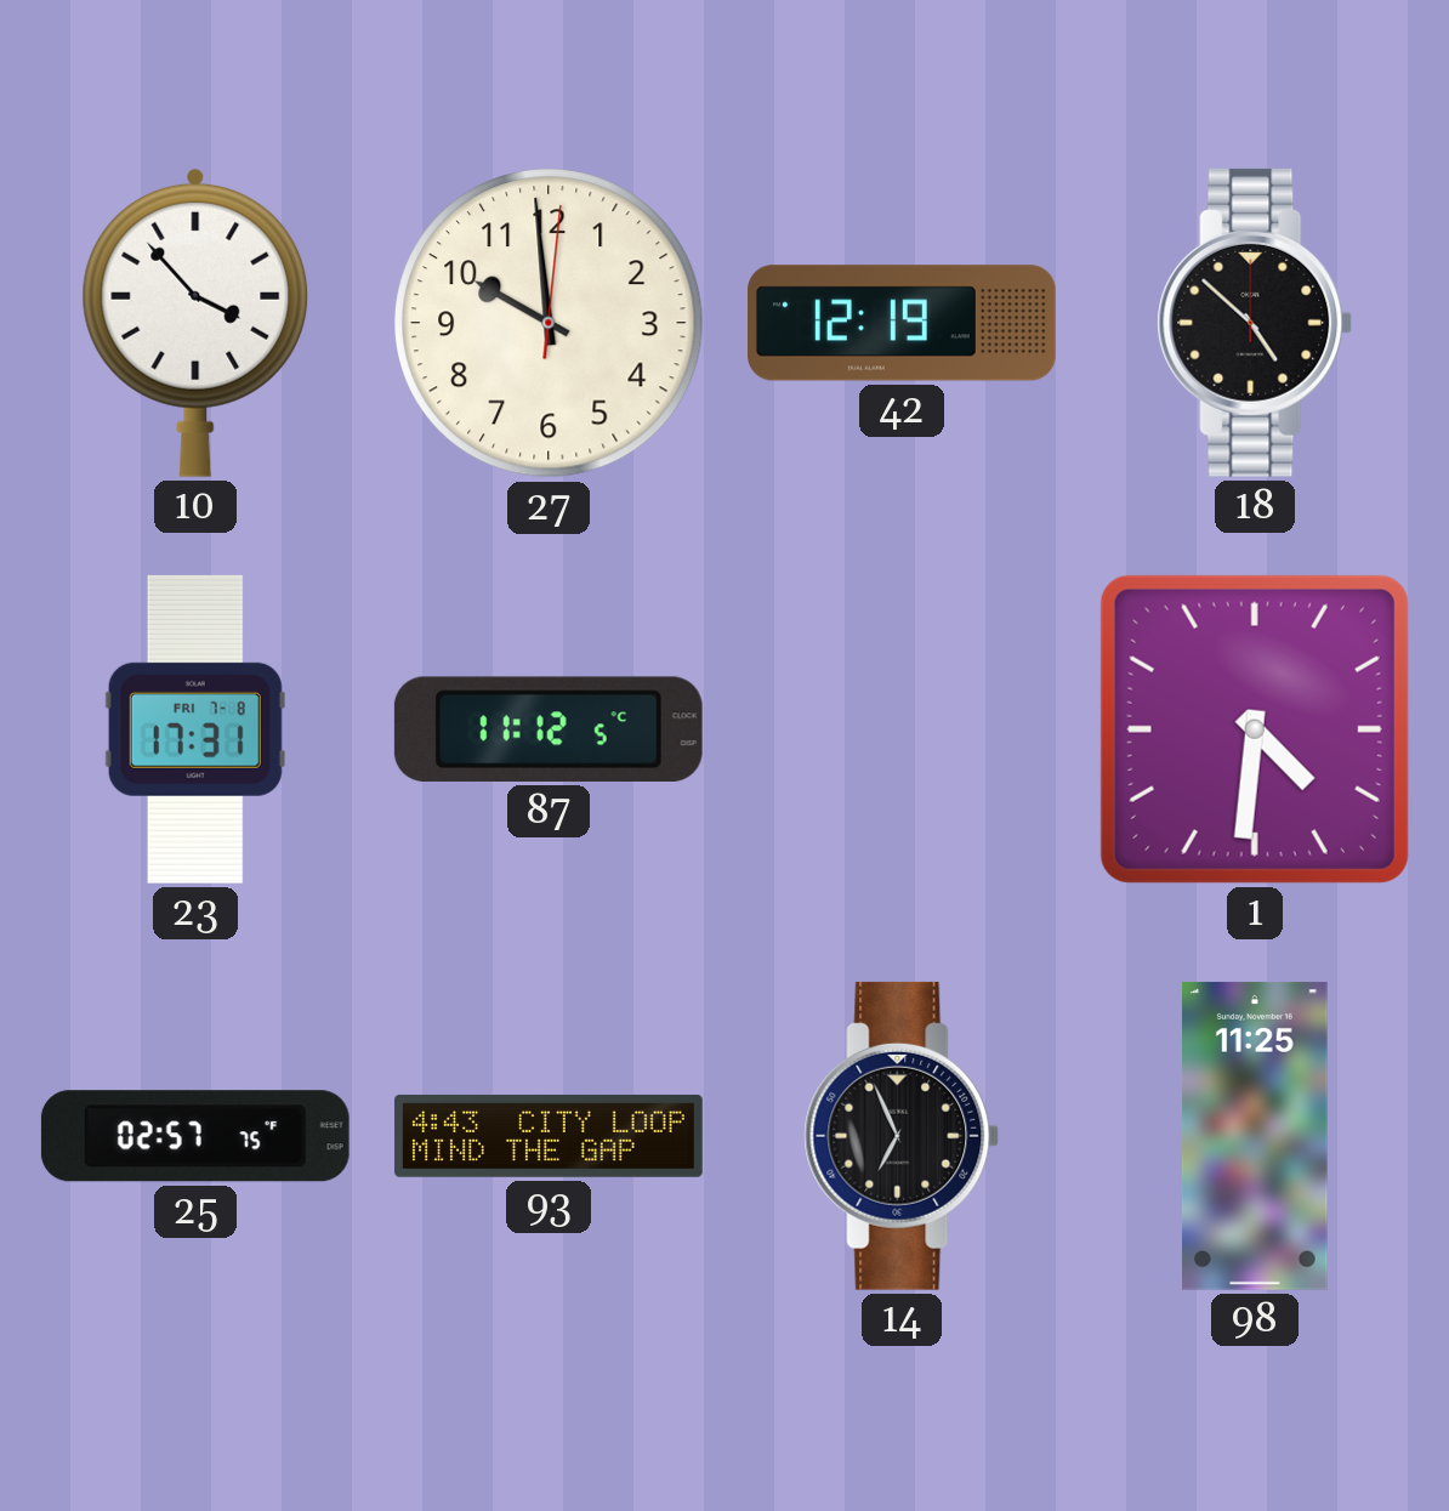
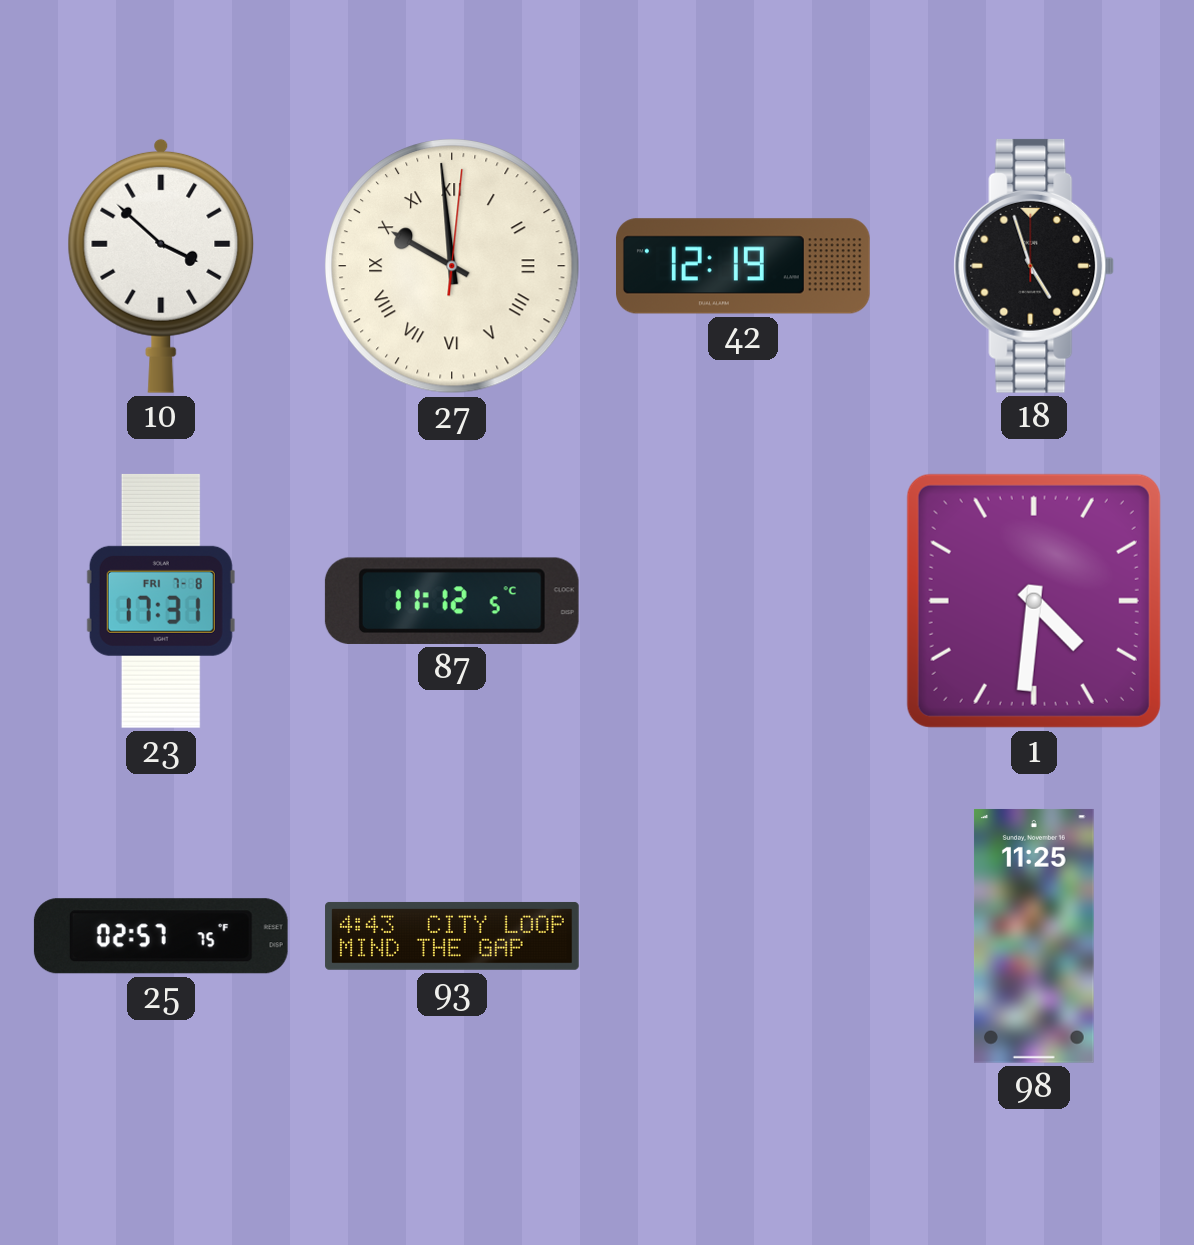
10: 3:53 -> 3:52
27 numerals: Arabic -> Roman
18: 4:52 -> 4:57
14: 6:56 -> none
